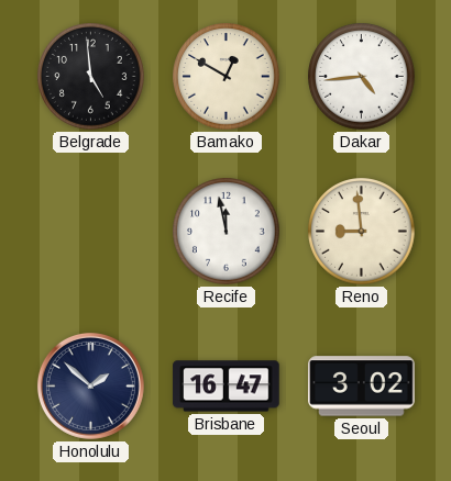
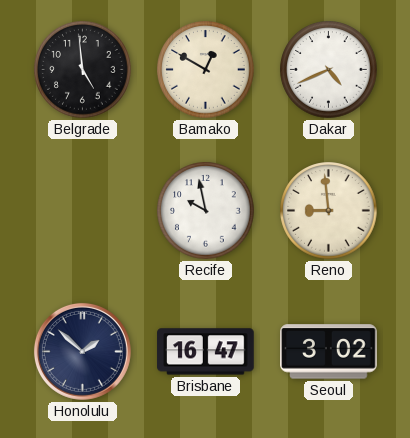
Dakar: 4:44 -> 4:41
Recife: 11:58 -> 9:58
